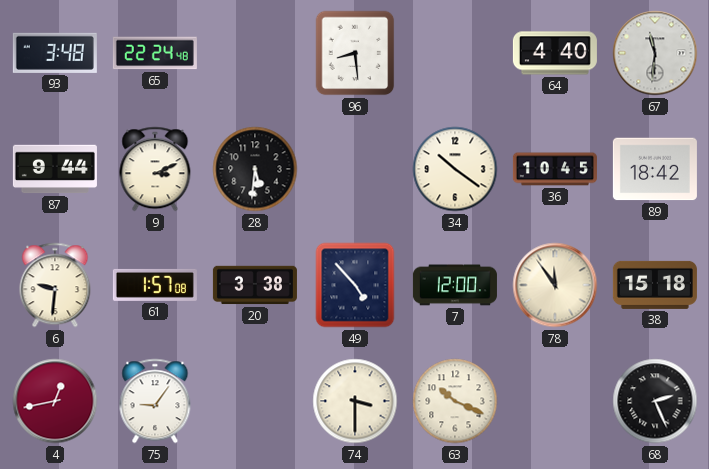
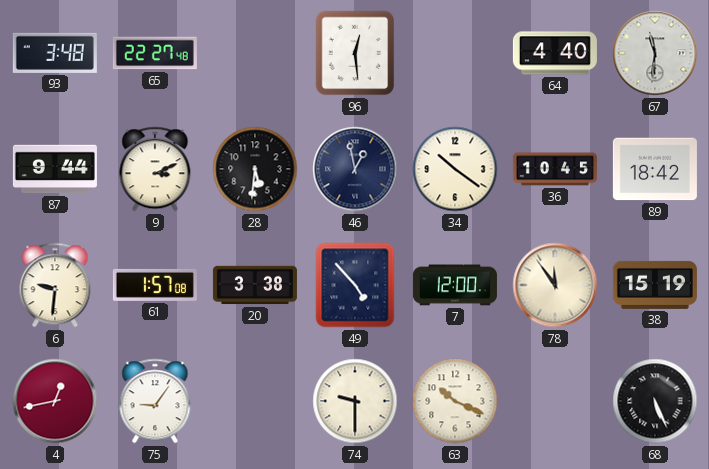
65: 22:24 -> 22:27
96: 8:29 -> 12:29
46: none -> 12:58
38: 15:18 -> 15:19
74: 3:30 -> 9:30
68: 2:26 -> 5:26
